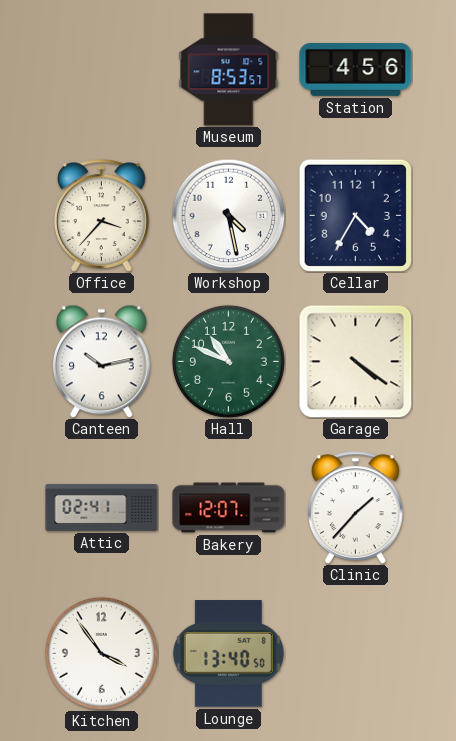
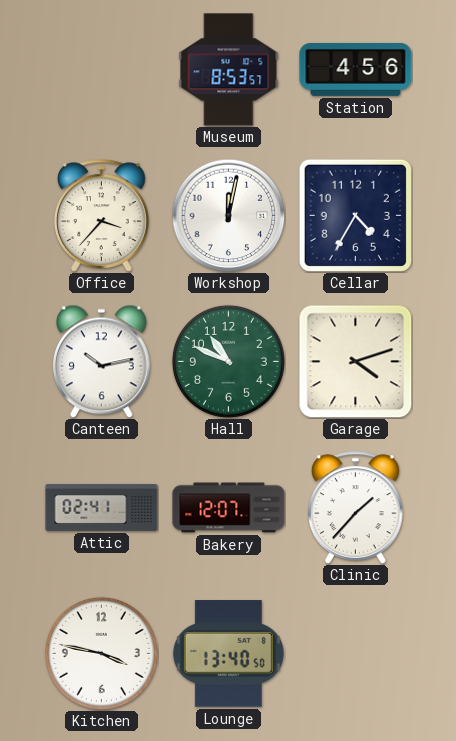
Workshop: 4:28 -> 12:02
Garage: 4:21 -> 4:12
Kitchen: 3:54 -> 3:47
